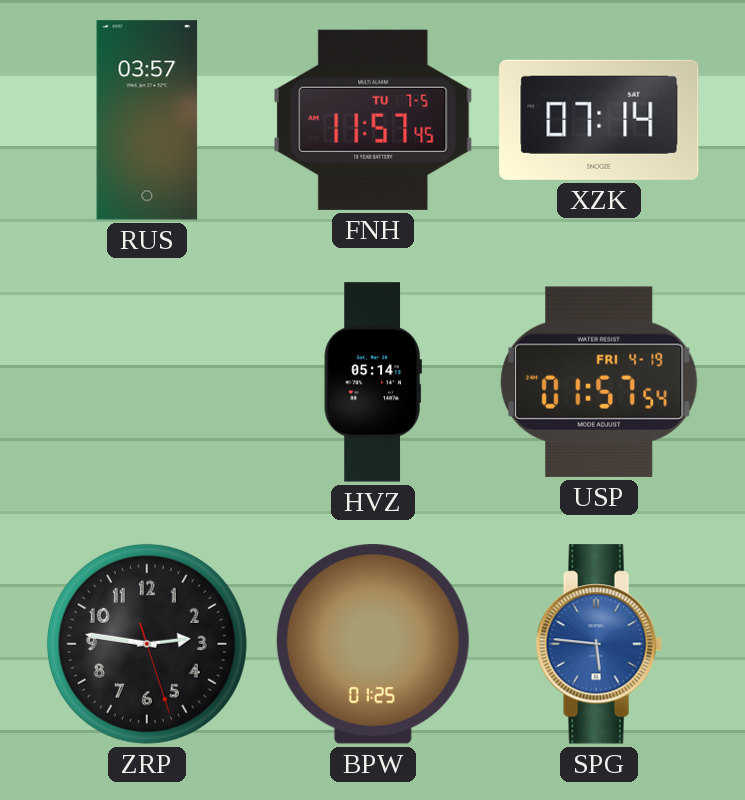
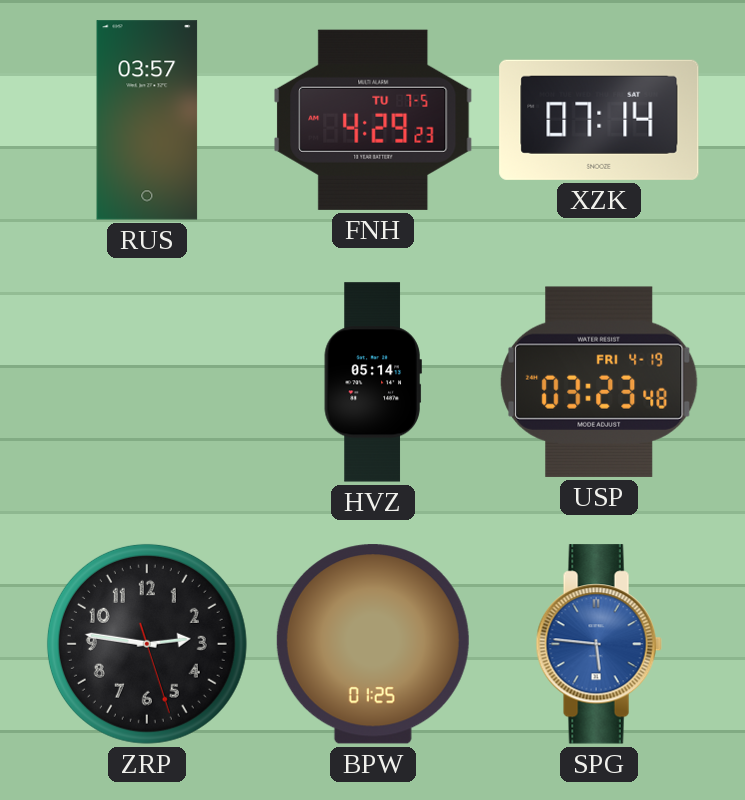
FNH: 11:57 -> 4:29
USP: 01:57 -> 03:23
